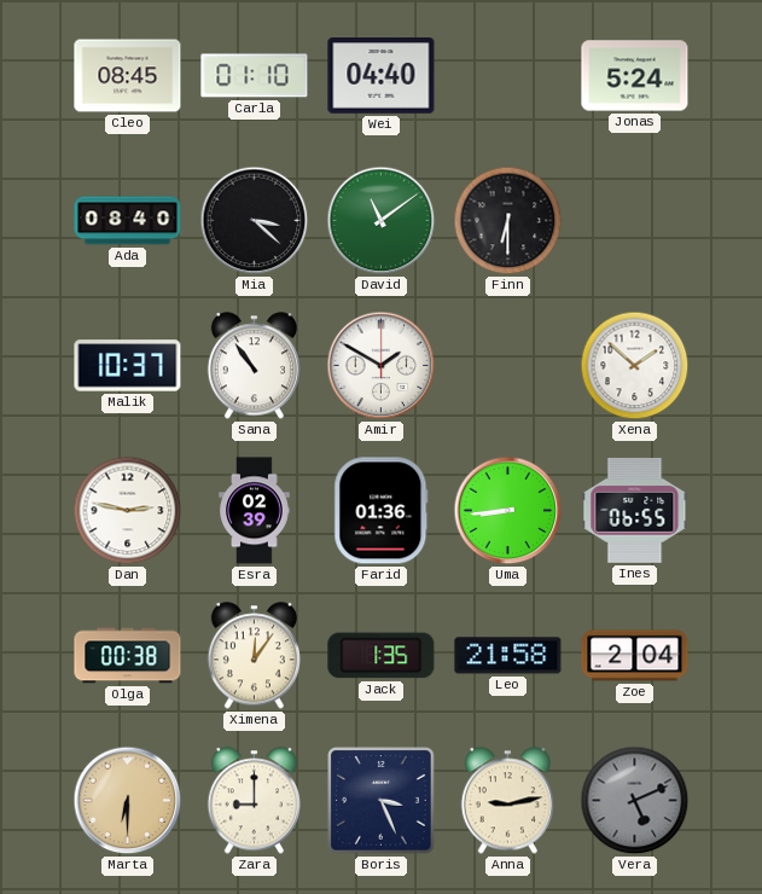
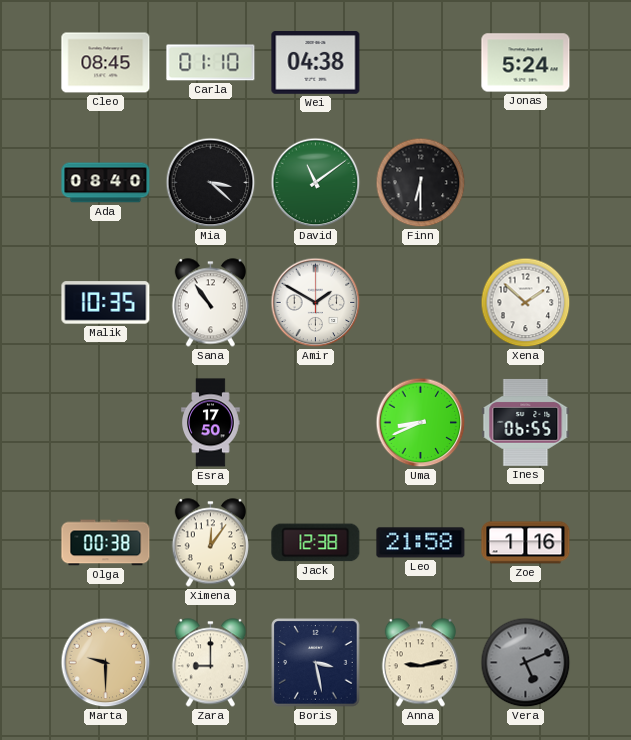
Wei: 04:40 -> 04:38
Malik: 10:37 -> 10:35
Dan: 2:47 -> none
Esra: 02:39 -> 17:50
Farid: 01:36 -> none
Uma: 8:44 -> 8:41
Jack: 1:35 -> 12:38
Zoe: 2:04 -> 1:16
Marta: 6:30 -> 9:30
Boris: 3:26 -> 3:28
